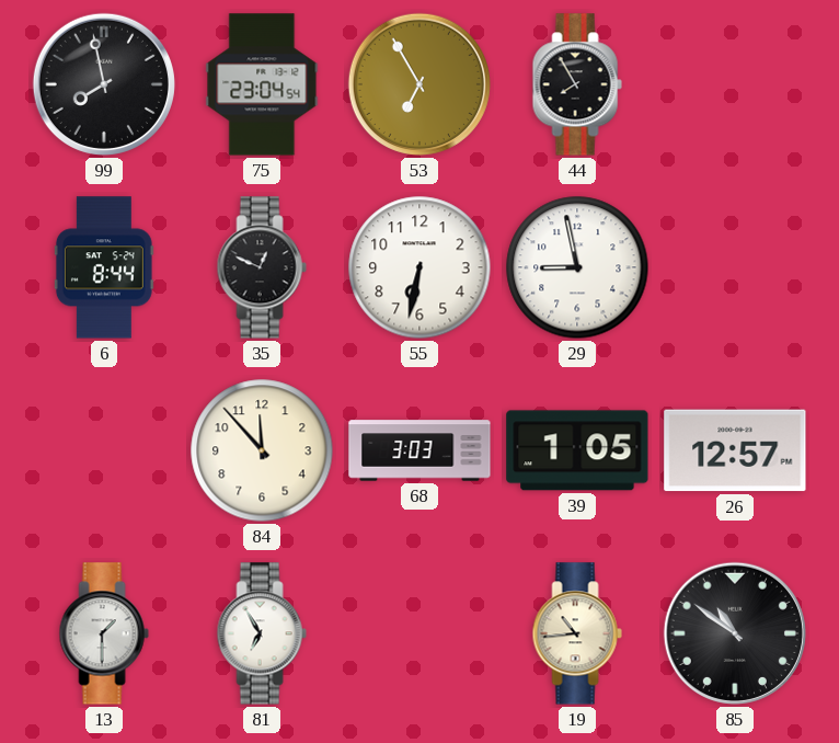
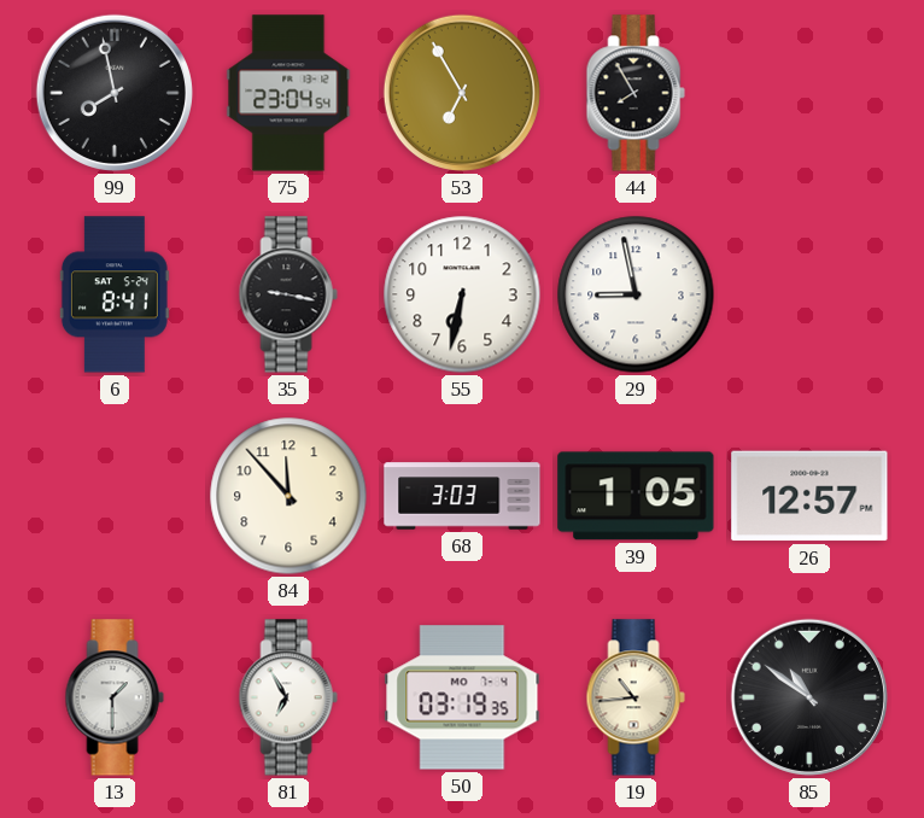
6: 8:44 -> 8:41
35: 12:49 -> 9:17
50: none -> 03:19
